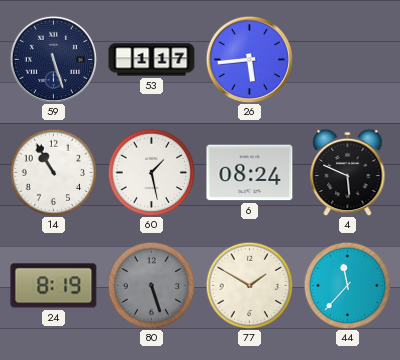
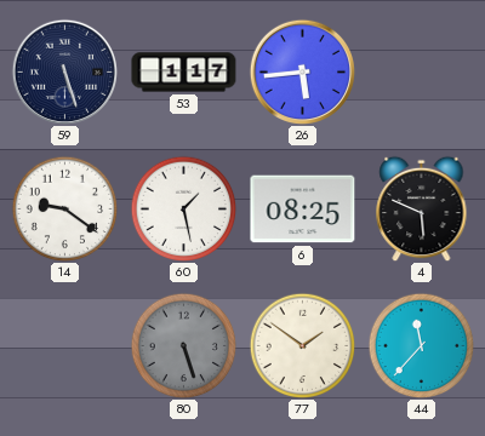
14: 10:55 -> 9:21
6: 08:24 -> 08:25
24: 8:19 -> none
77: 1:50 -> 1:51
